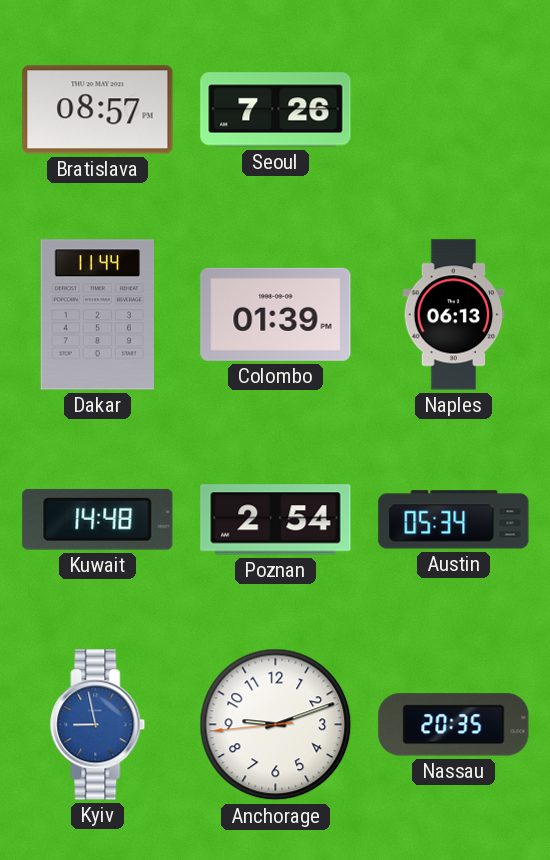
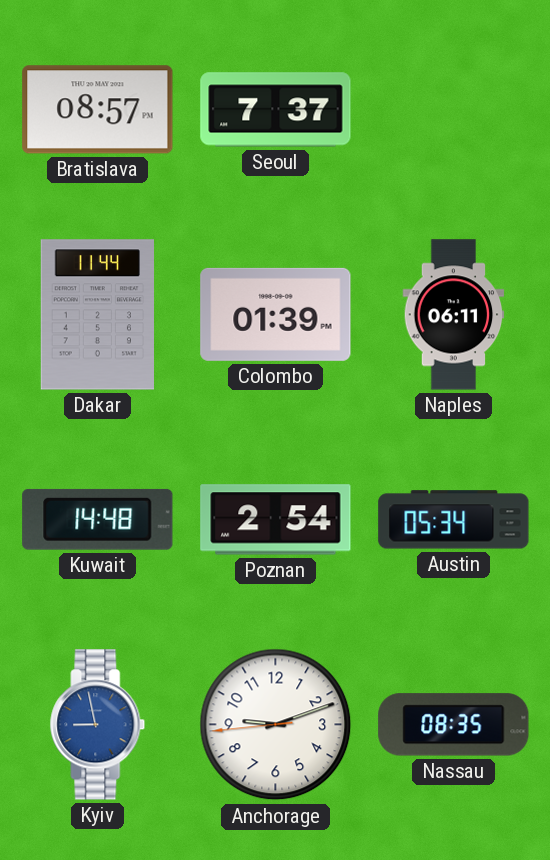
Seoul: 7:26 -> 7:37
Naples: 06:13 -> 06:11
Nassau: 20:35 -> 08:35
